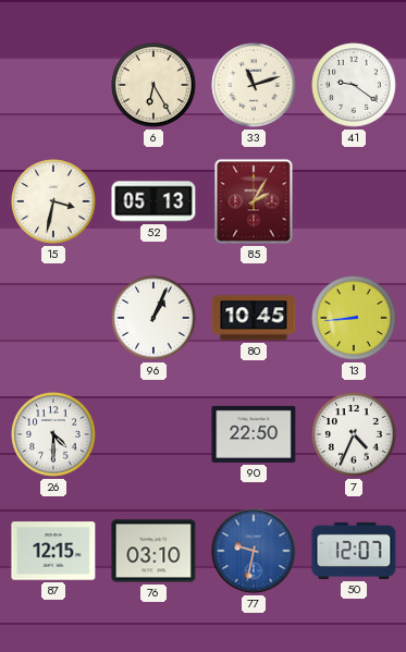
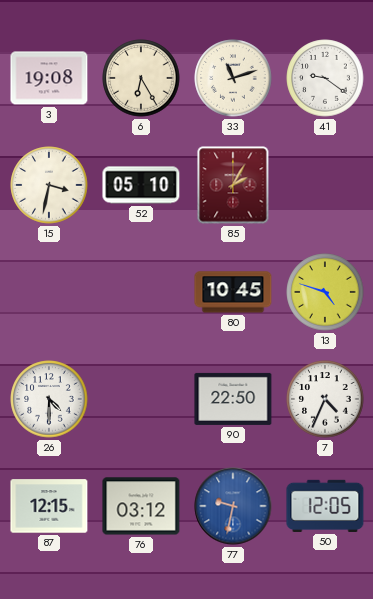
3: none -> 19:08
52: 05:13 -> 05:10
96: 1:04 -> none
13: 8:44 -> 4:48
76: 03:10 -> 03:12
50: 12:07 -> 12:05
